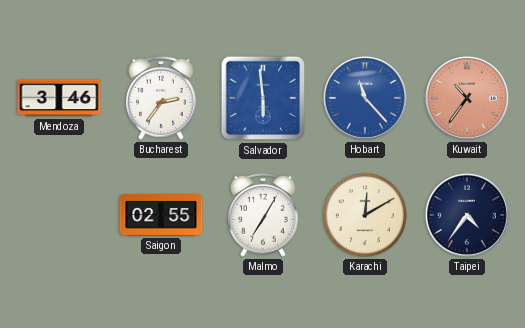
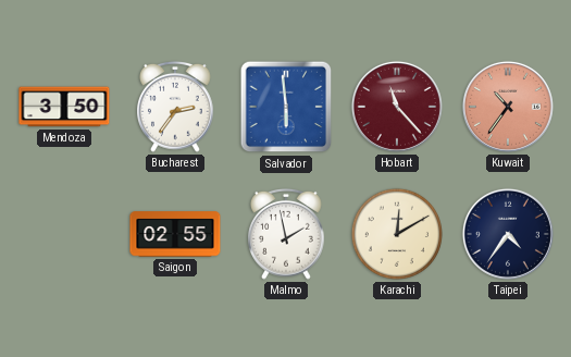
Mendoza: 3:46 -> 3:50
Hobart dial: blue -> burgundy
Malmo: 7:05 -> 1:58
